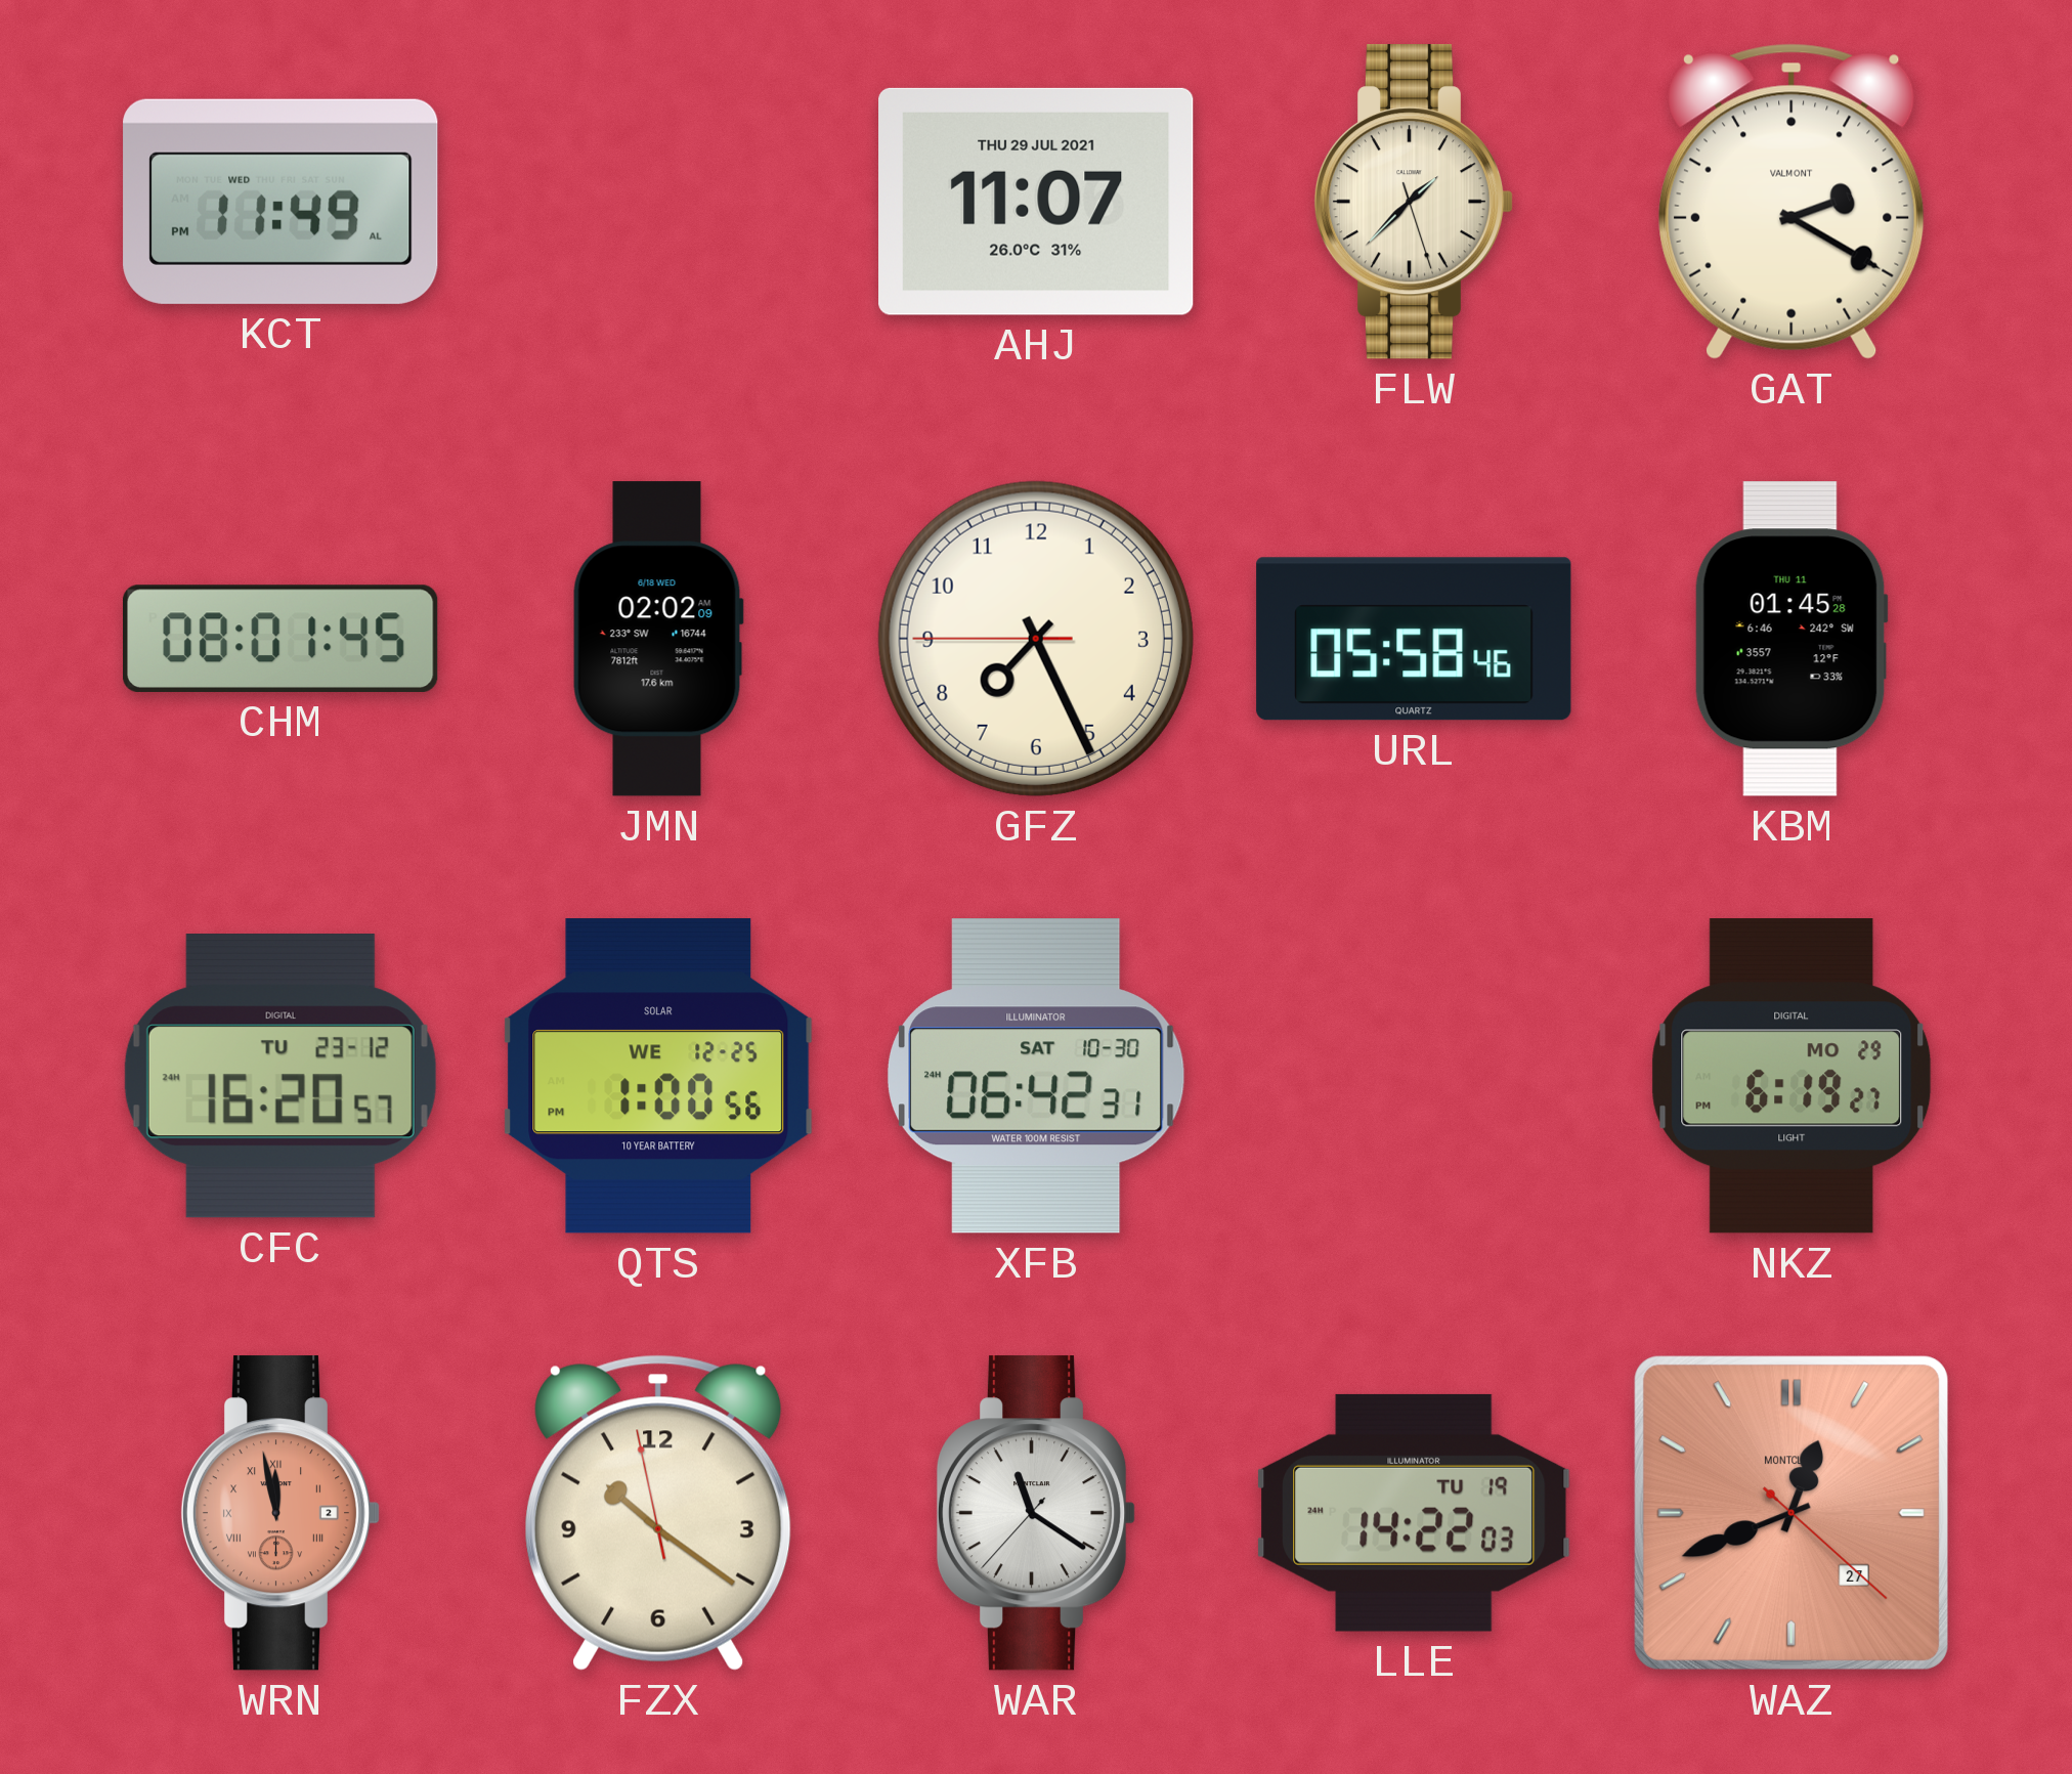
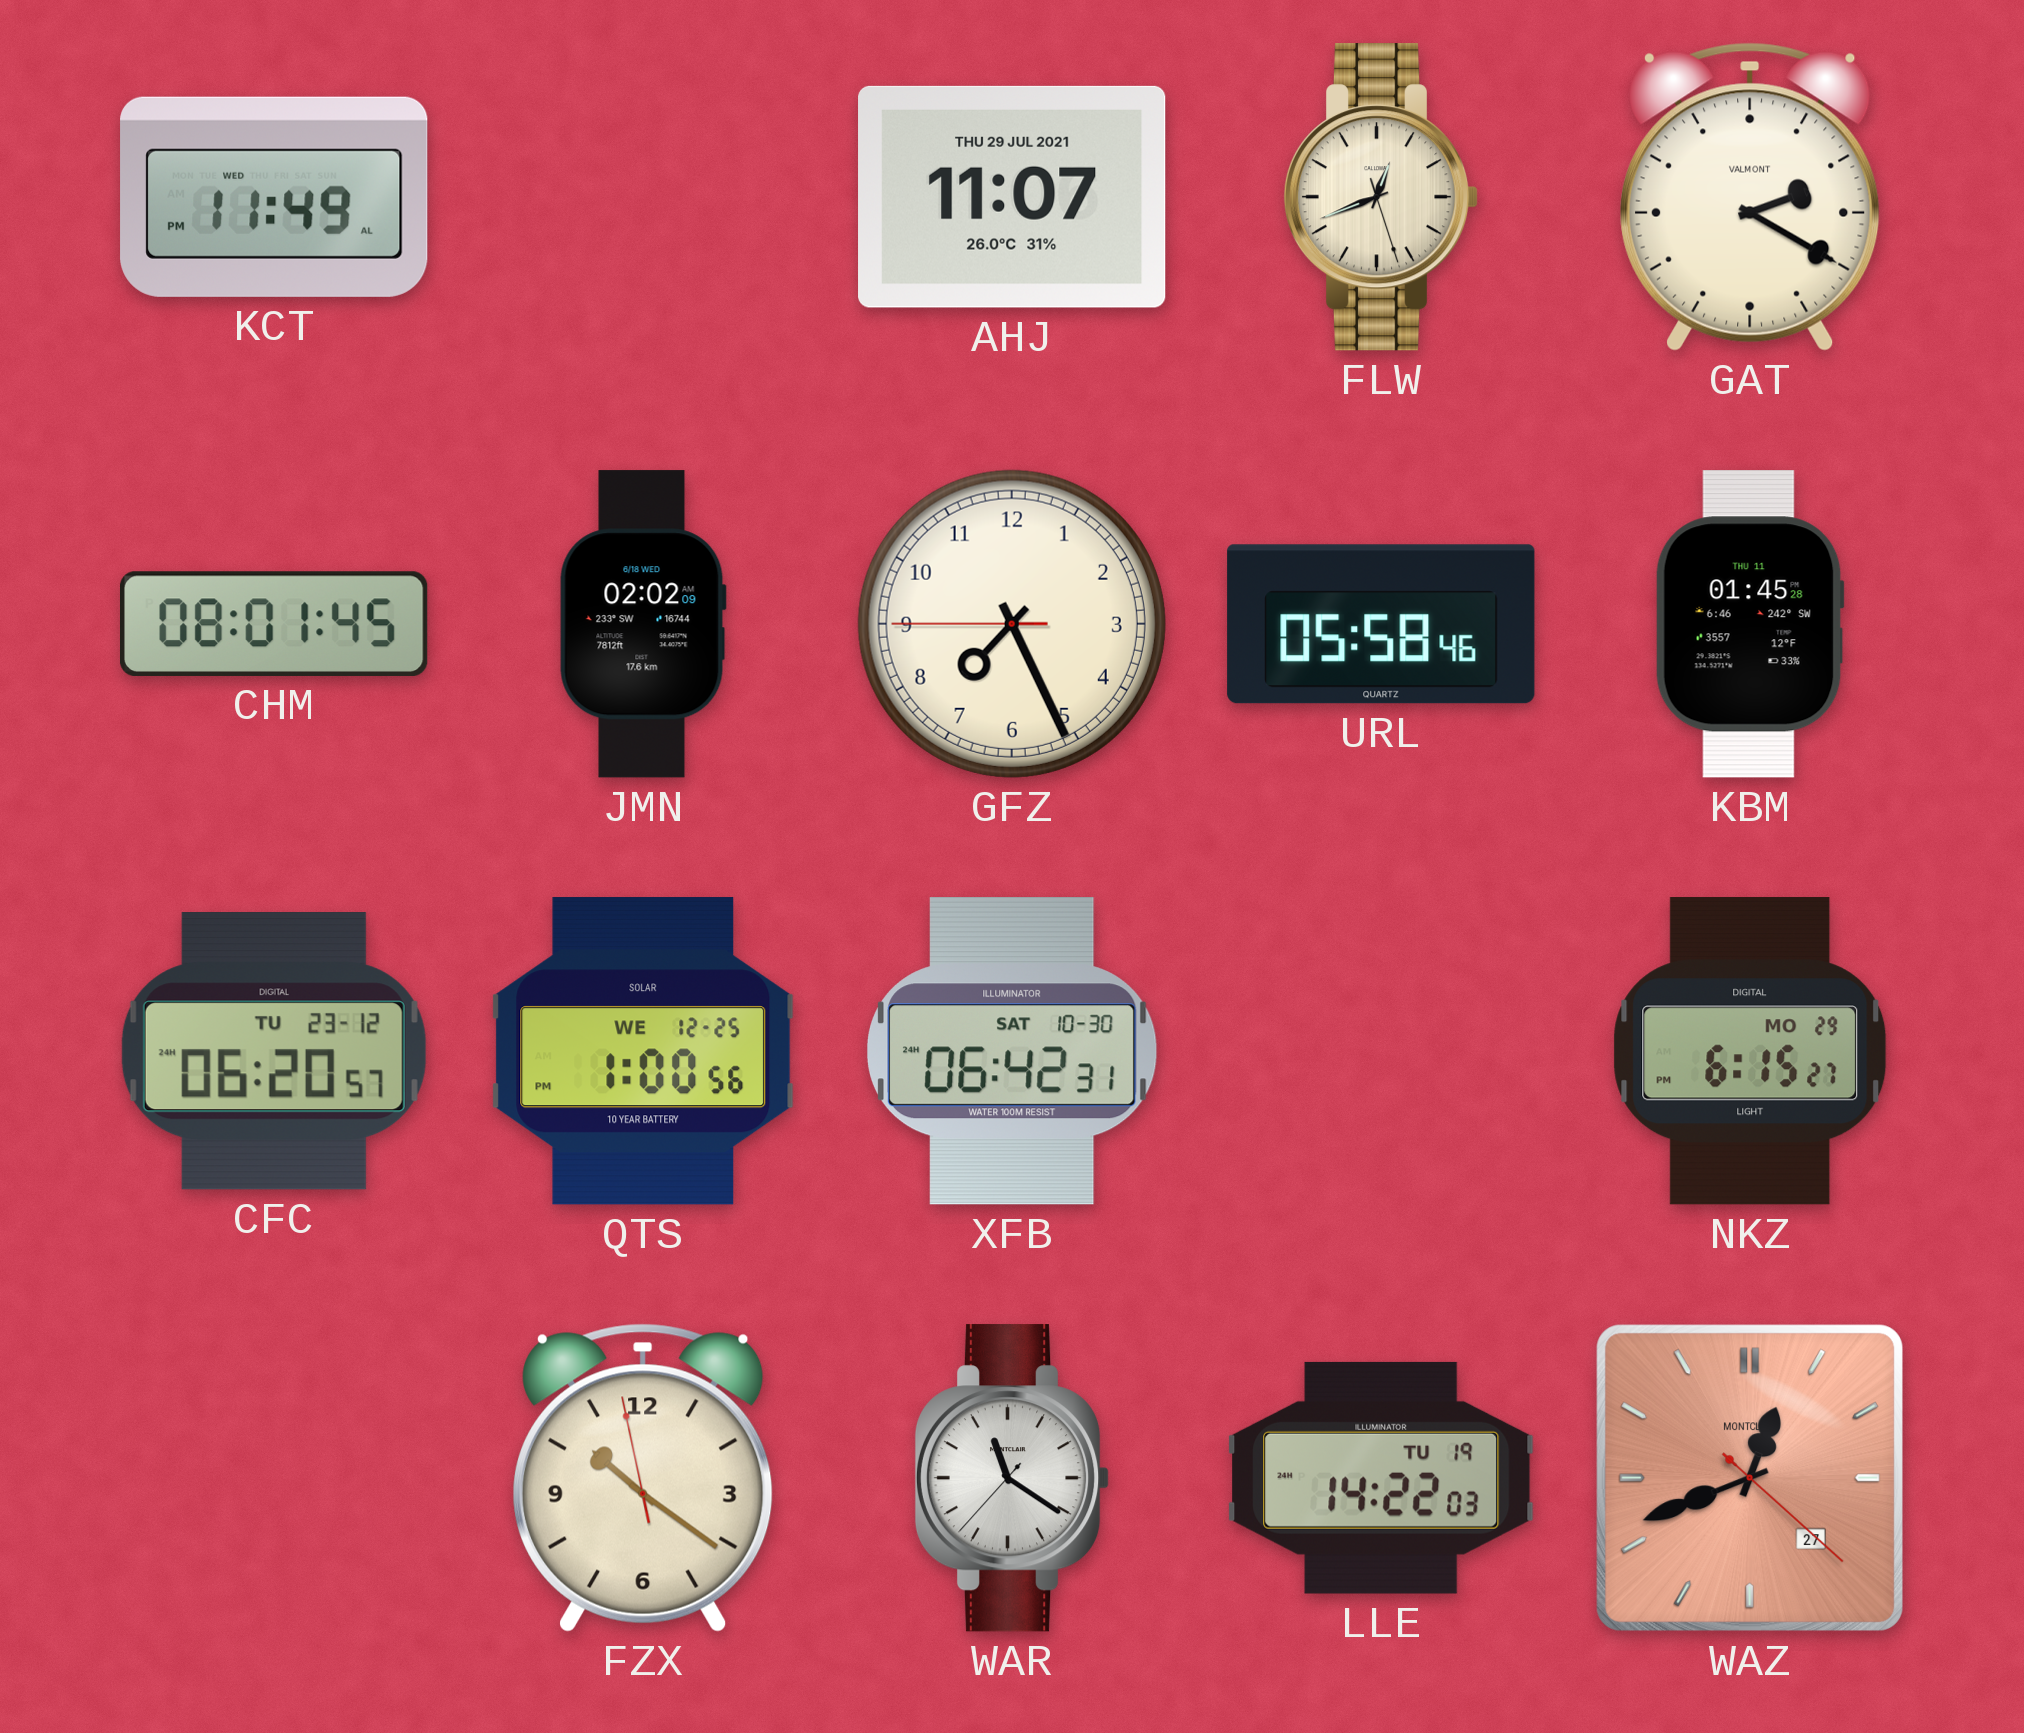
FLW: 1:37 -> 12:41
CFC: 16:20 -> 06:20
NKZ: 6:19 -> 6:15
WRN: 11:58 -> none
